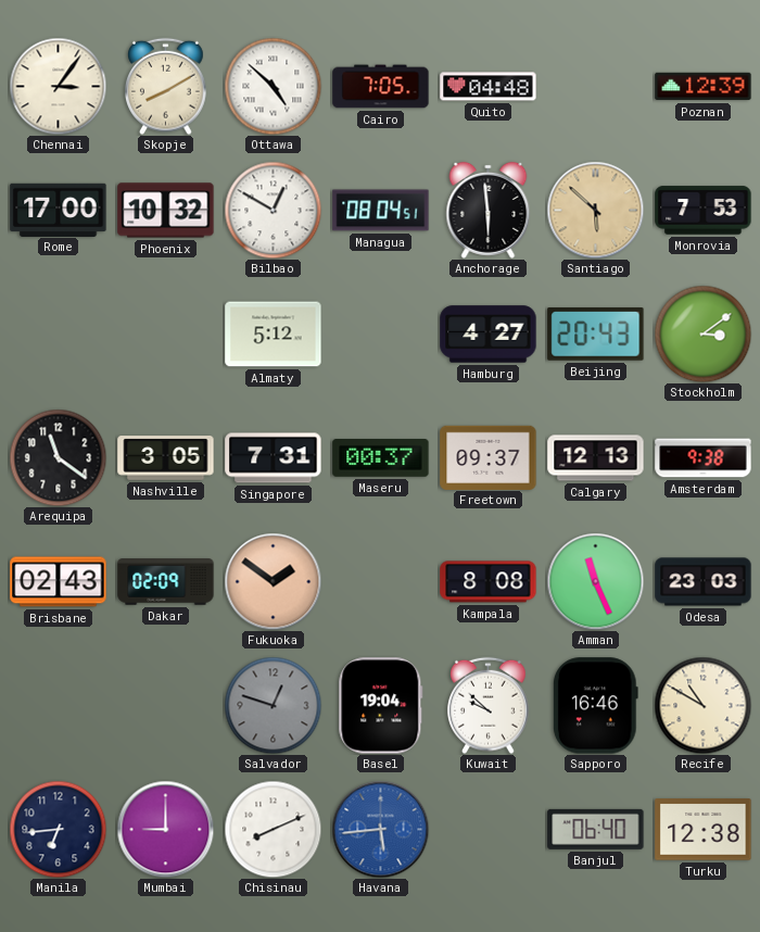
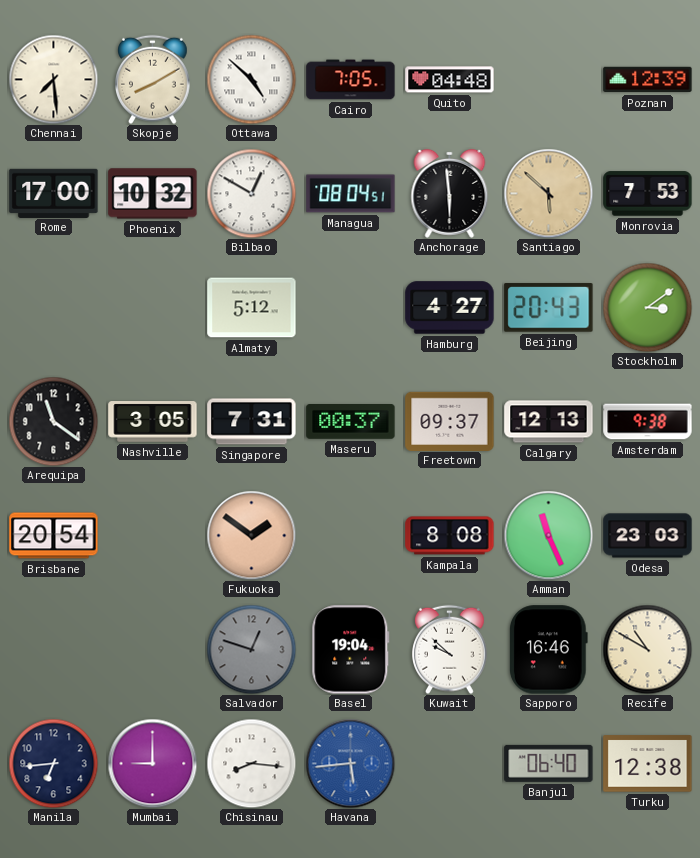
Chennai: 3:06 -> 7:29
Brisbane: 02:43 -> 20:54
Dakar: 02:09 -> none
Chisinau: 8:11 -> 8:16
